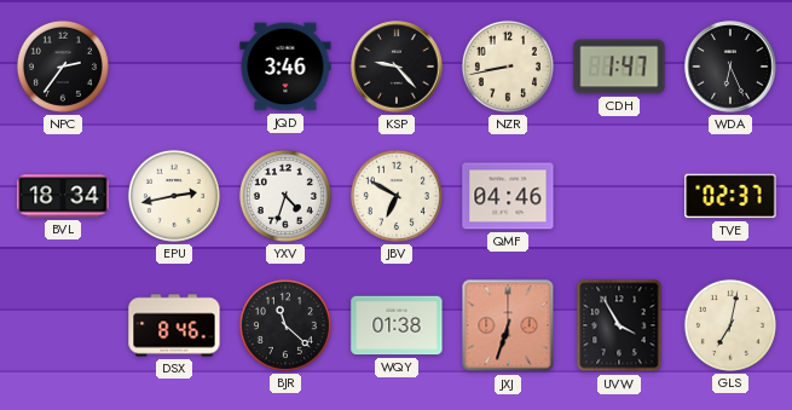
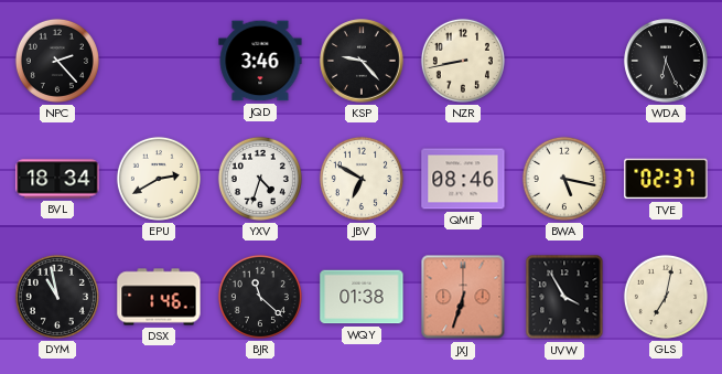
NPC: 2:36 -> 2:23
CDH: 1:47 -> none
EPU: 2:43 -> 2:40
QMF: 04:46 -> 08:46
BWA: none -> 5:17
DYM: none -> 10:58
DSX: 8:46 -> 1:46
